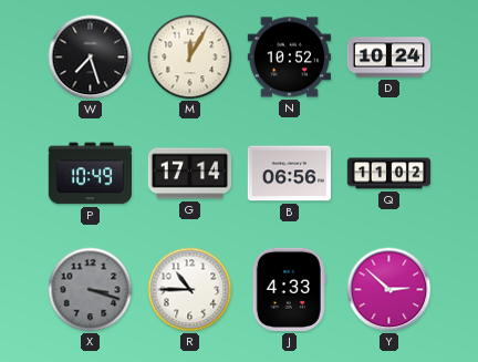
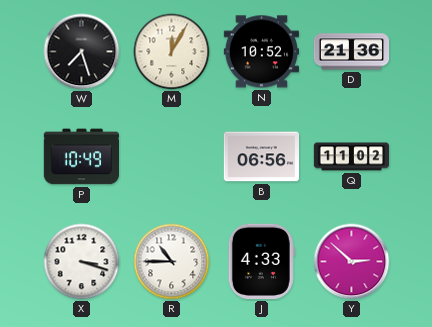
D: 10:24 -> 21:36
G: 17:14 -> none
X dial: grey -> white
